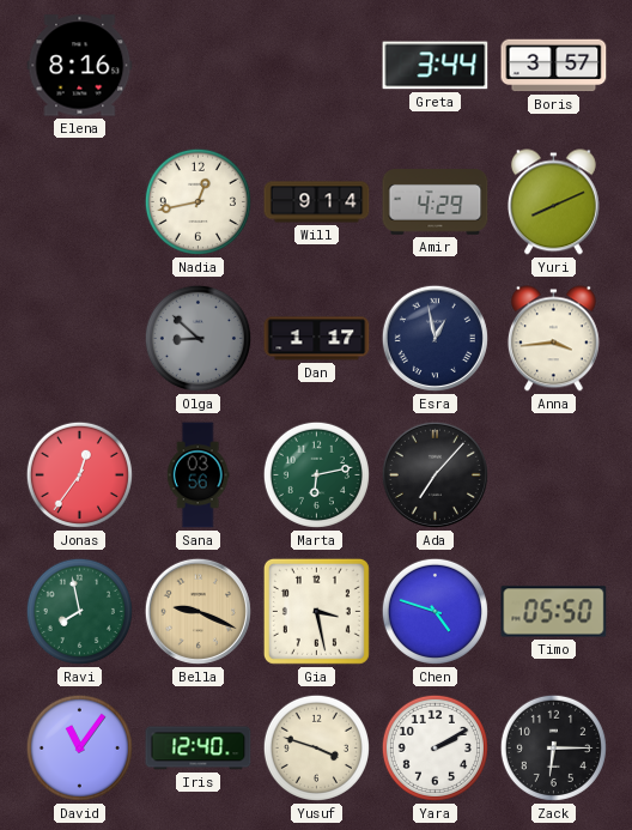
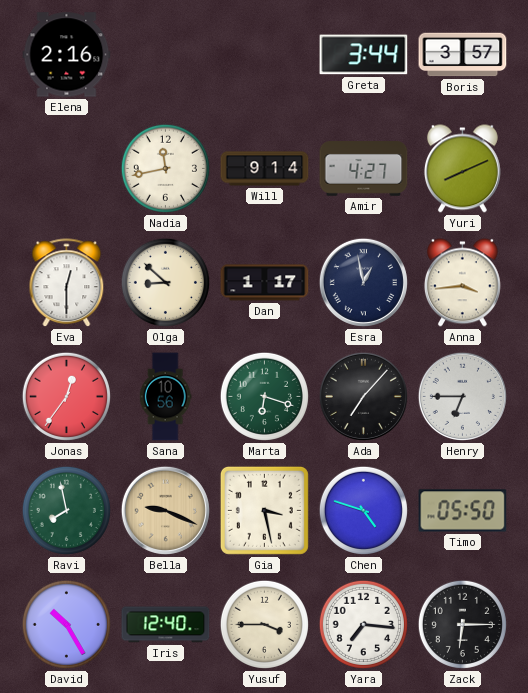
Elena: 8:16 -> 2:16
Nadia: 12:43 -> 11:43
Amir: 4:29 -> 4:27
Eva: none -> 12:30
Olga dial: grey -> cream
Sana: 03:56 -> 10:56
Marta: 6:13 -> 6:18
Henry: none -> 6:45
David: 11:06 -> 10:25
Yusuf: 3:48 -> 3:45
Yara: 2:10 -> 7:16
